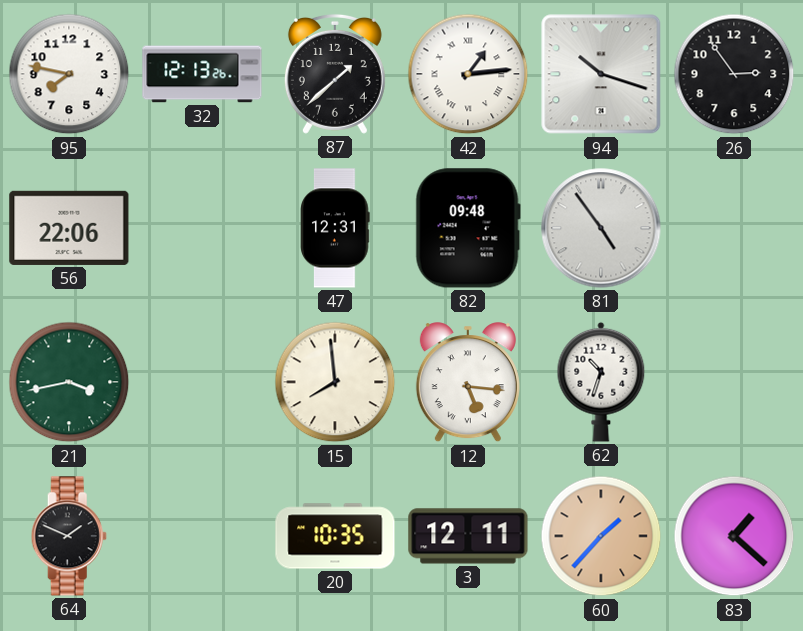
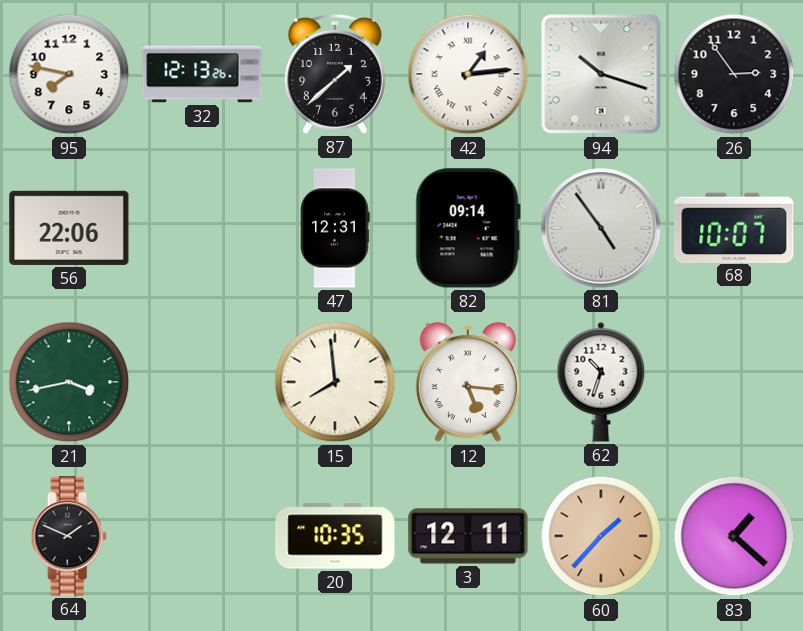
82: 09:48 -> 09:14
68: none -> 10:07
